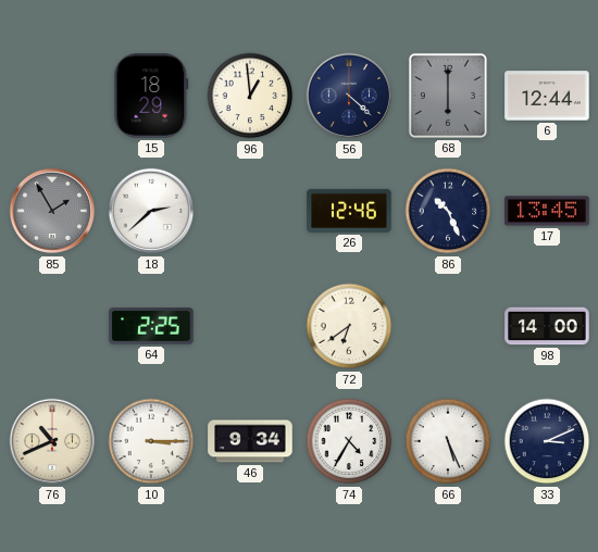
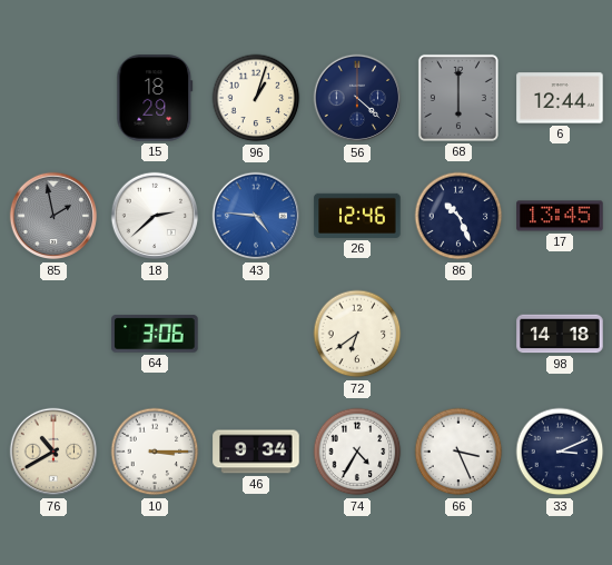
96: 12:59 -> 1:03
85: 1:55 -> 1:58
43: none -> 4:46
64: 2:25 -> 3:06
98: 14:00 -> 14:18
76: 10:41 -> 10:40
66: 5:26 -> 3:26
